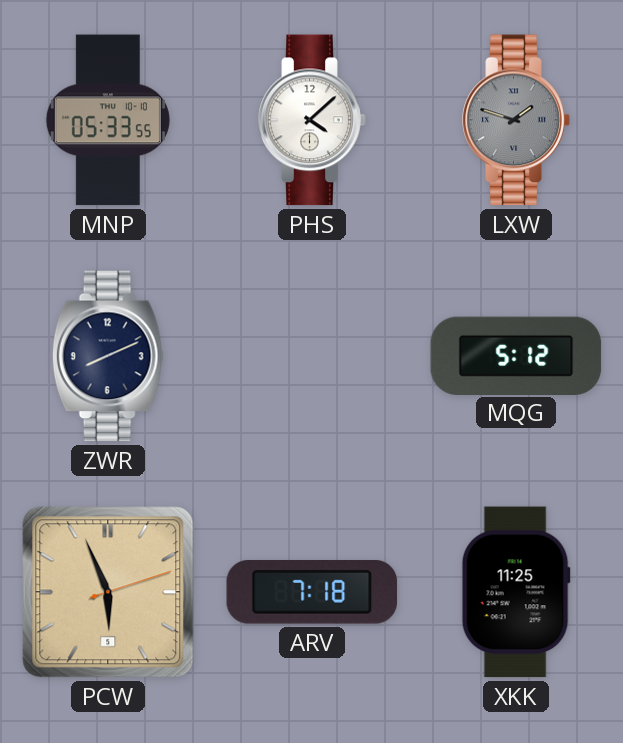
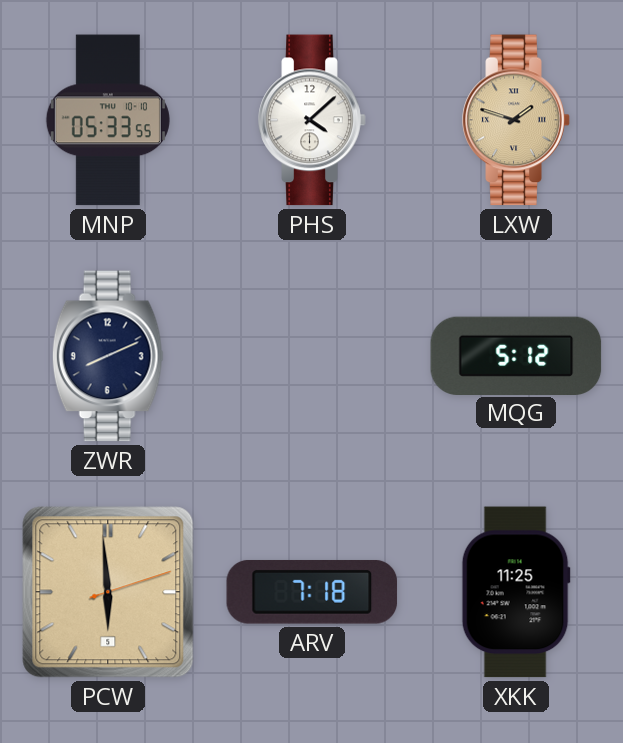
LXW dial: grey -> champagne
PCW: 5:56 -> 5:59
